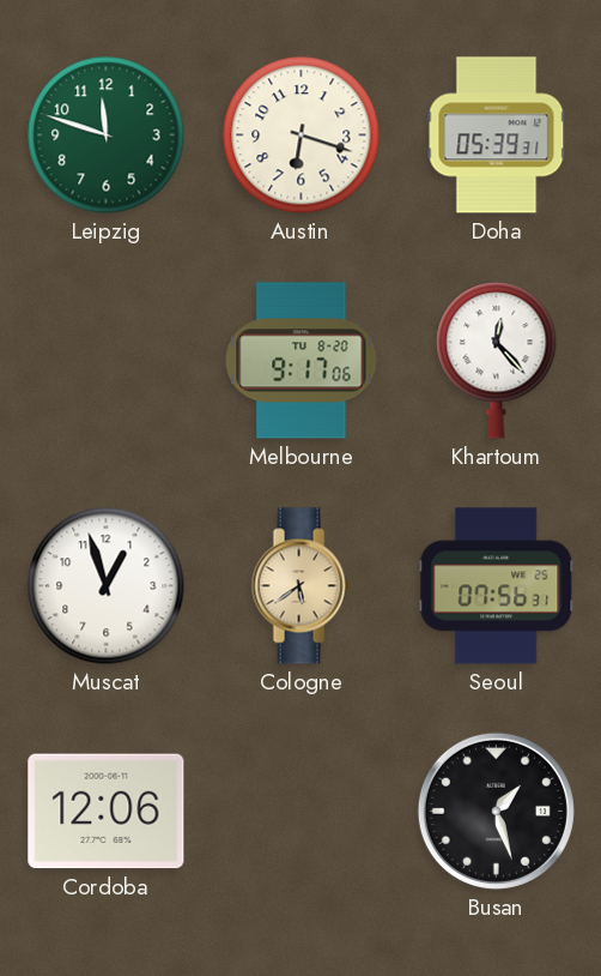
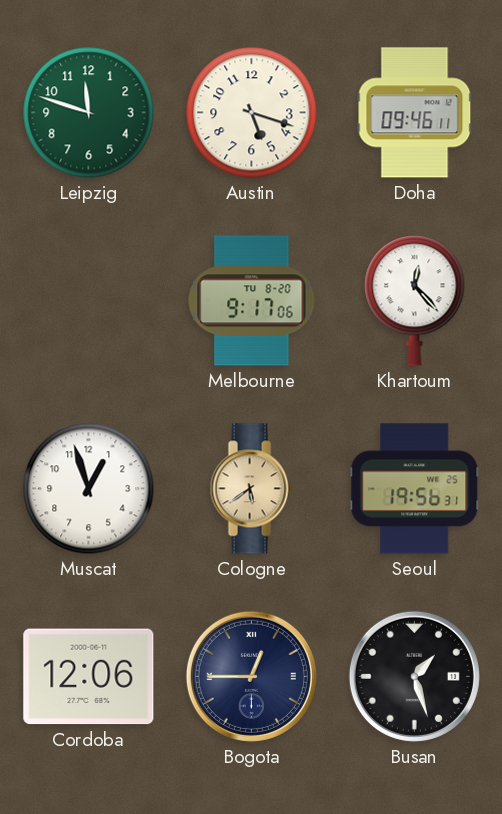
Austin: 6:18 -> 5:18
Doha: 05:39 -> 09:46
Seoul: 07:56 -> 19:56
Bogota: none -> 12:45
